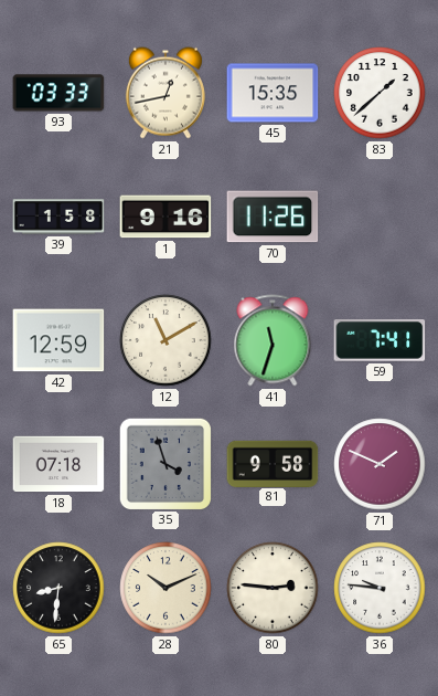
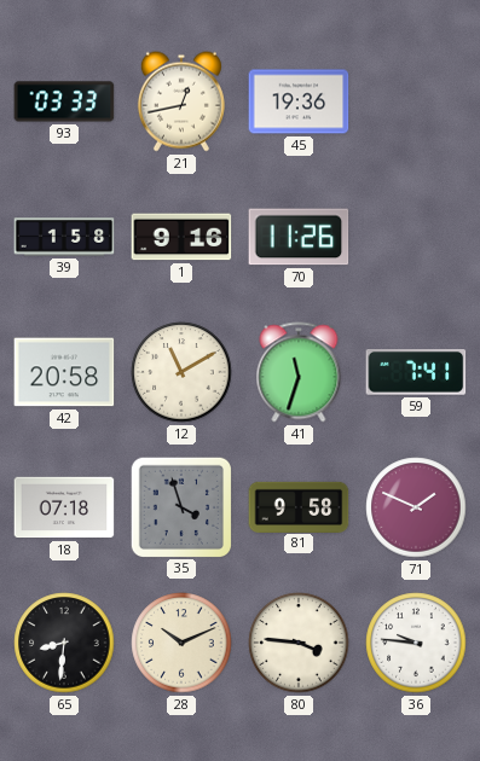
45: 15:35 -> 19:36
83: 1:38 -> none
42: 12:59 -> 20:58
80: 2:46 -> 3:46
